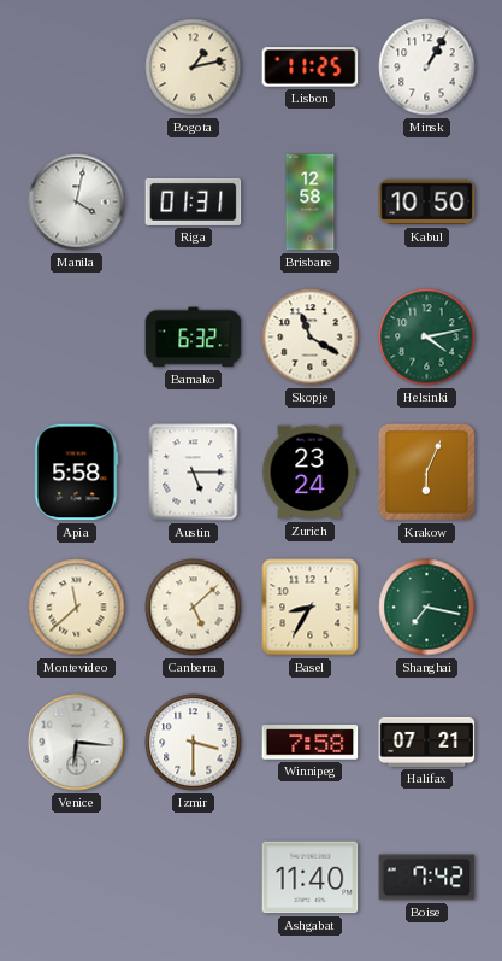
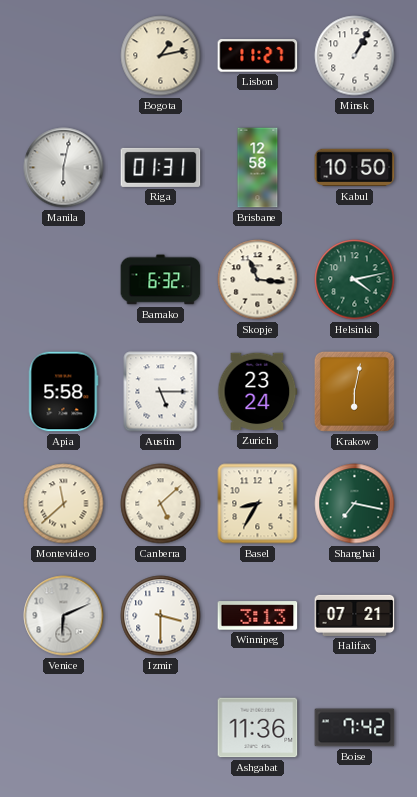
Lisbon: 11:25 -> 11:27
Manila: 4:02 -> 6:02
Skopje: 11:20 -> 11:16
Krakow: 6:04 -> 6:02
Venice: 6:16 -> 6:11
Winnipeg: 7:58 -> 3:13
Ashgabat: 11:40 -> 11:36
